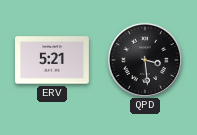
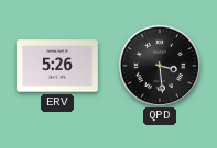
ERV: 5:21 -> 5:26
